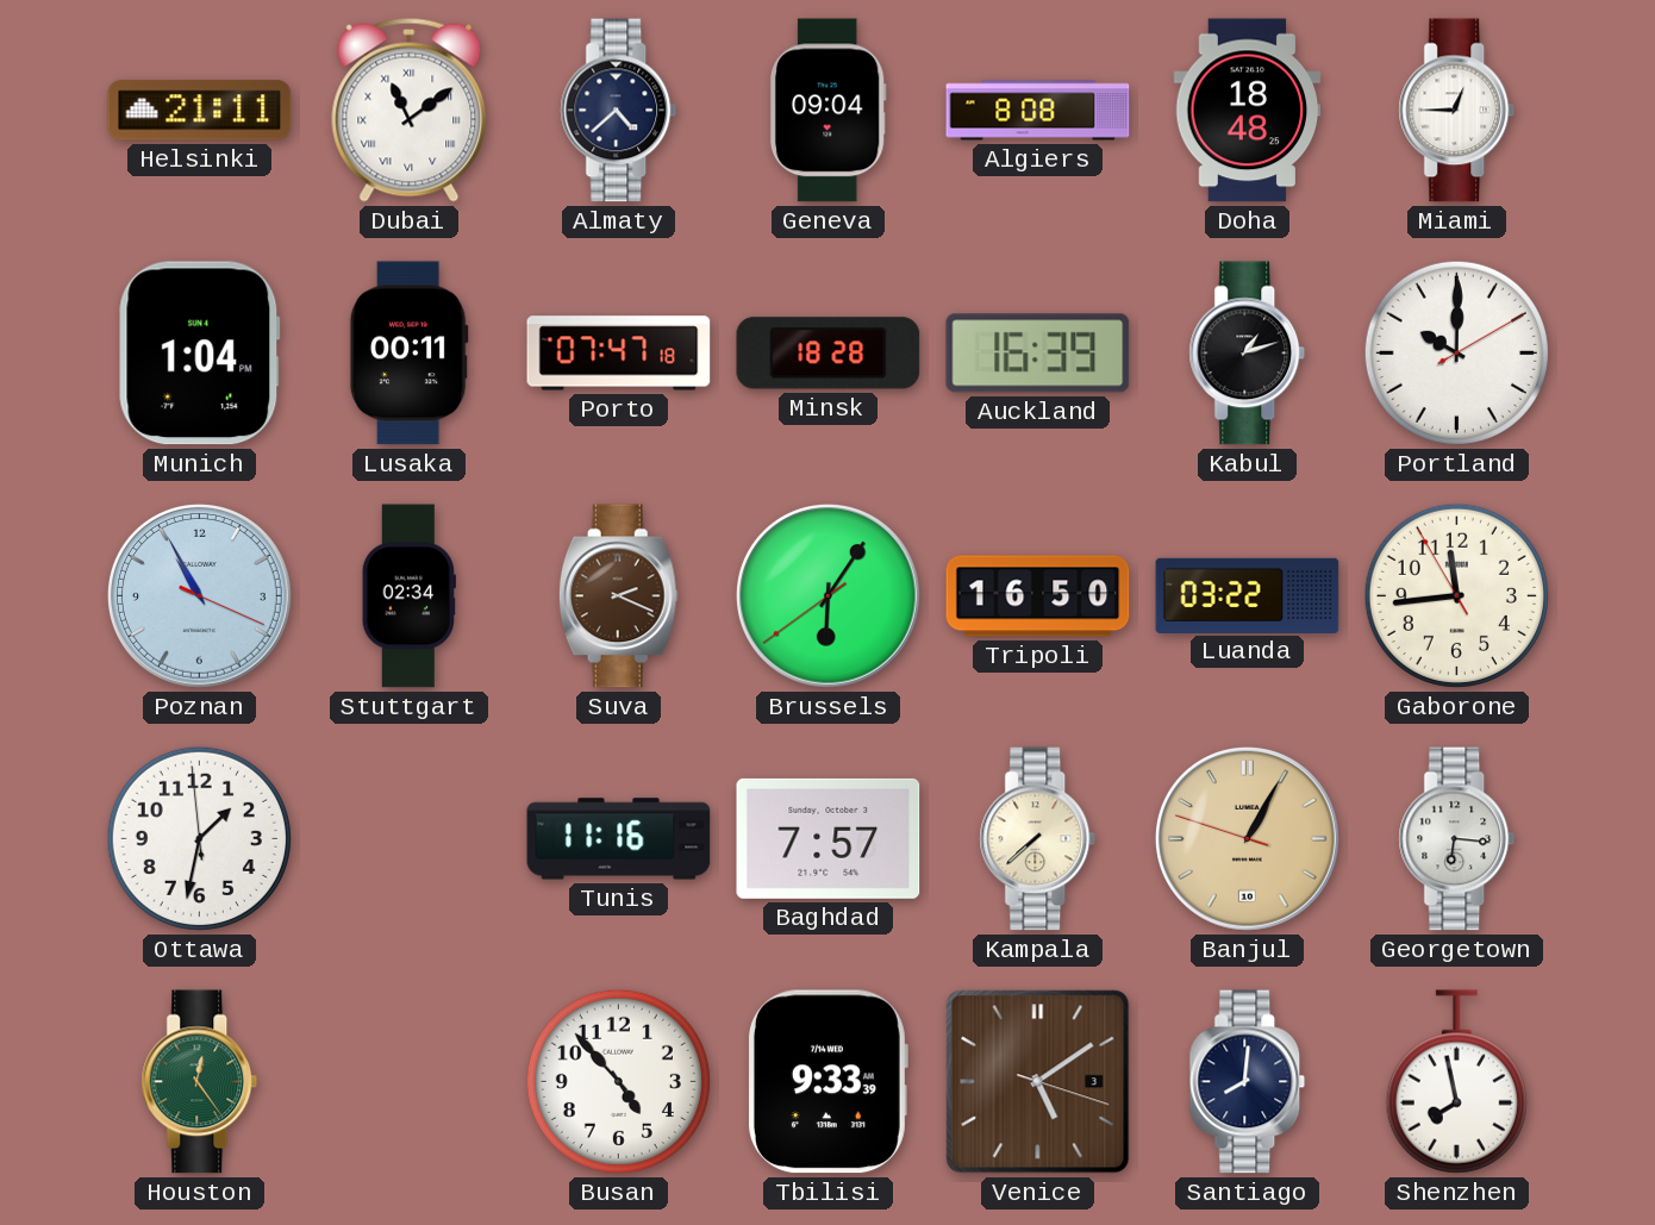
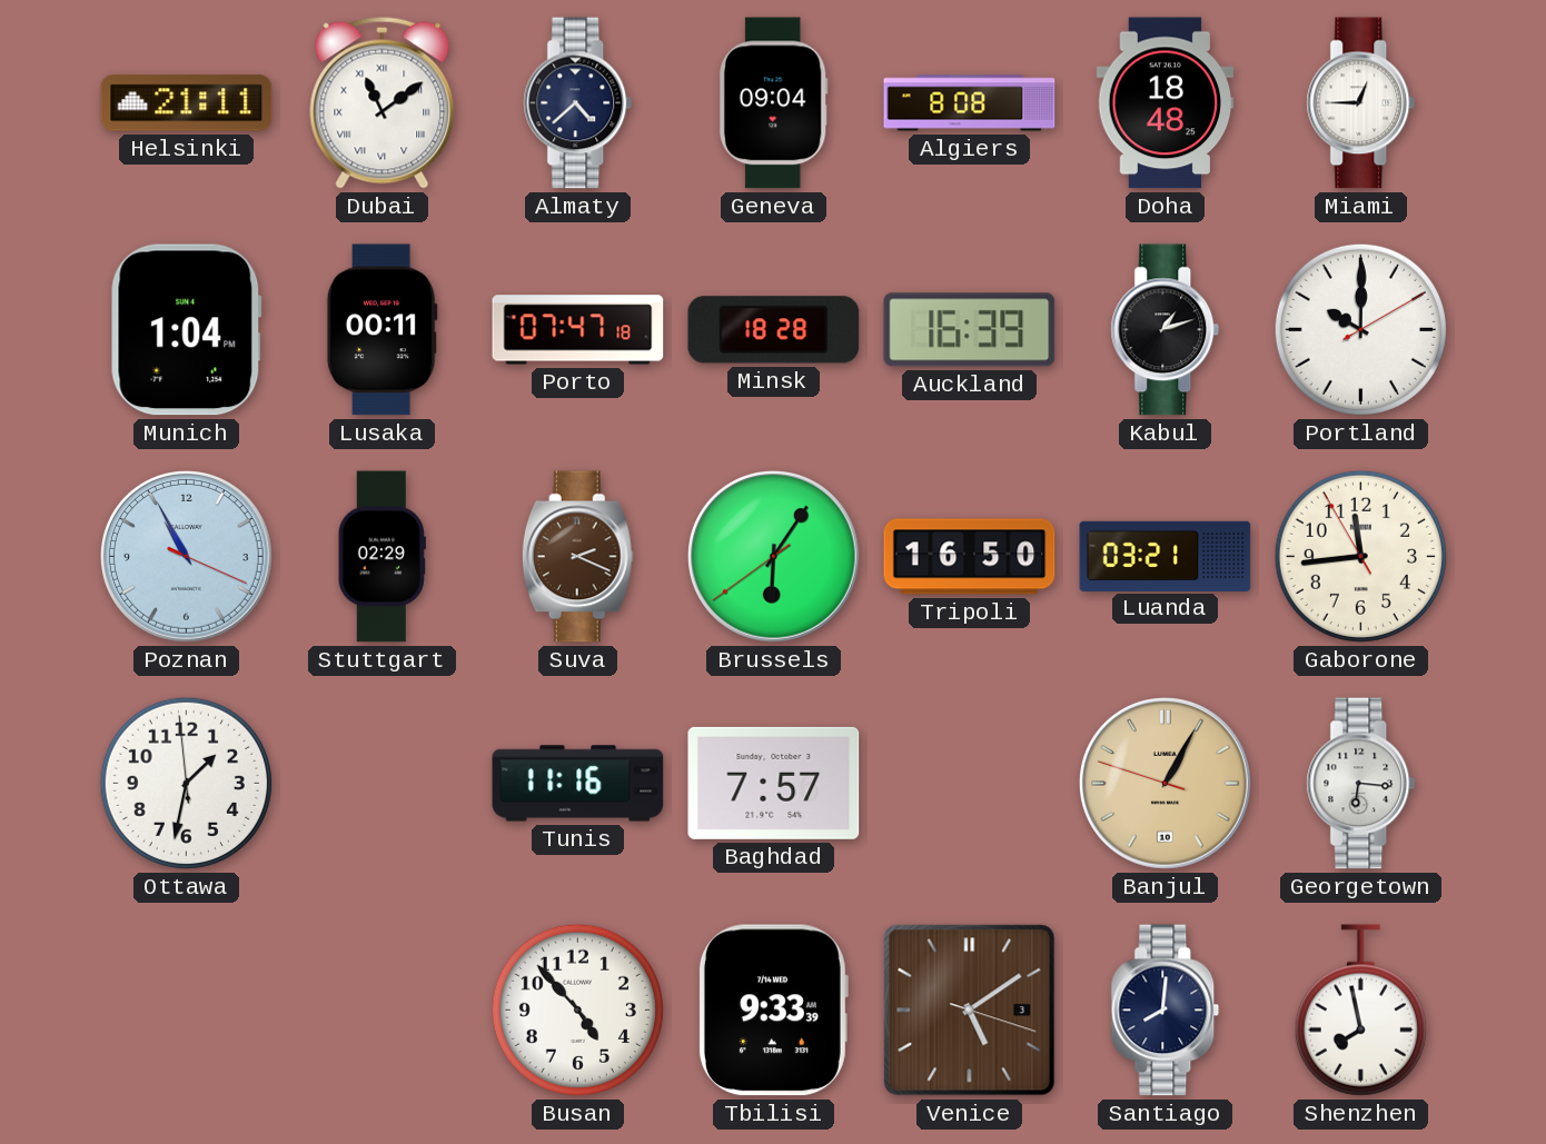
Stuttgart: 02:34 -> 02:29
Luanda: 03:22 -> 03:21
Kampala: 7:38 -> none
Houston: 12:24 -> none
